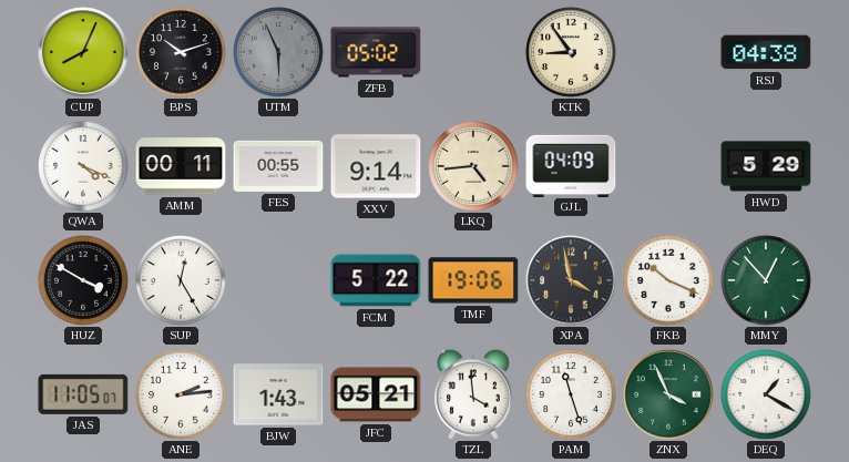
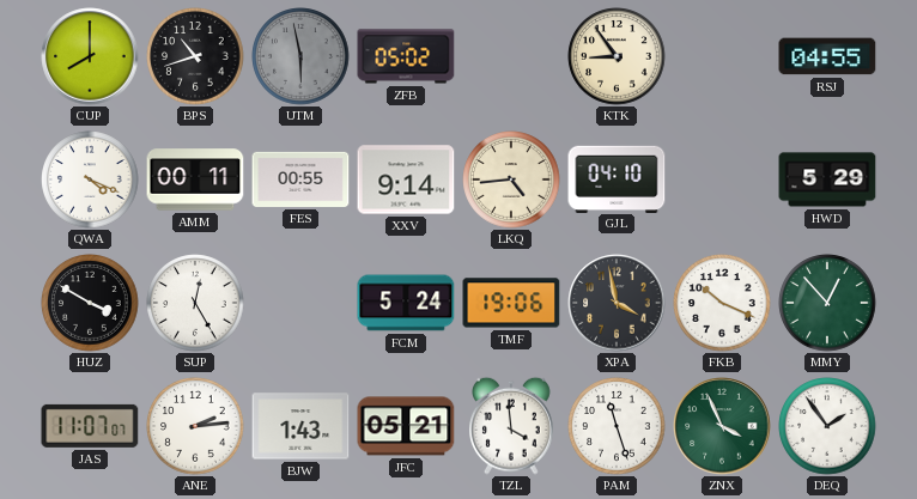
CUP: 8:04 -> 8:00
BPS: 10:12 -> 10:42
UTM: 5:56 -> 5:58
RSJ: 04:38 -> 04:55
GJL: 04:09 -> 04:10
FCM: 5:22 -> 5:24
JAS: 11:05 -> 11:07
DEQ: 1:20 -> 1:54
